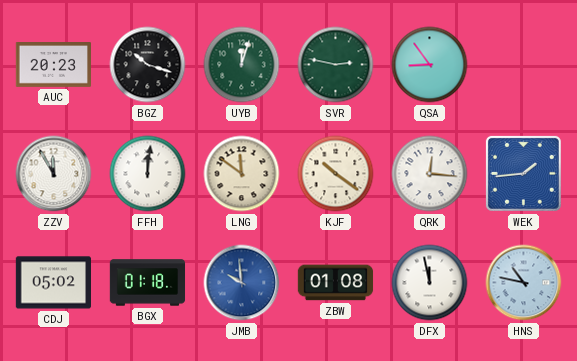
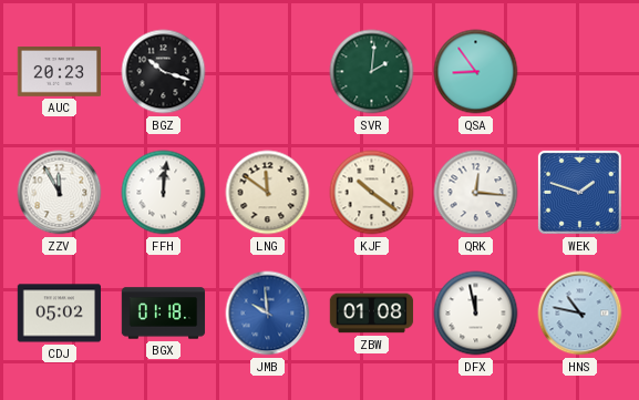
UYB: 12:03 -> none
SVR: 2:47 -> 2:01
WEK: 1:44 -> 1:48
